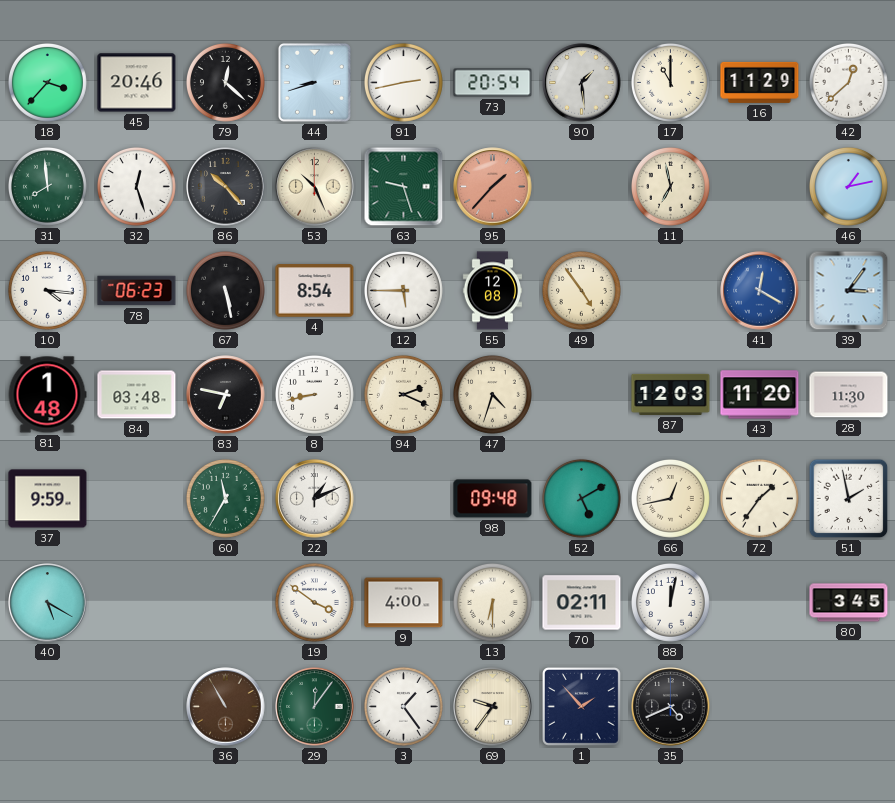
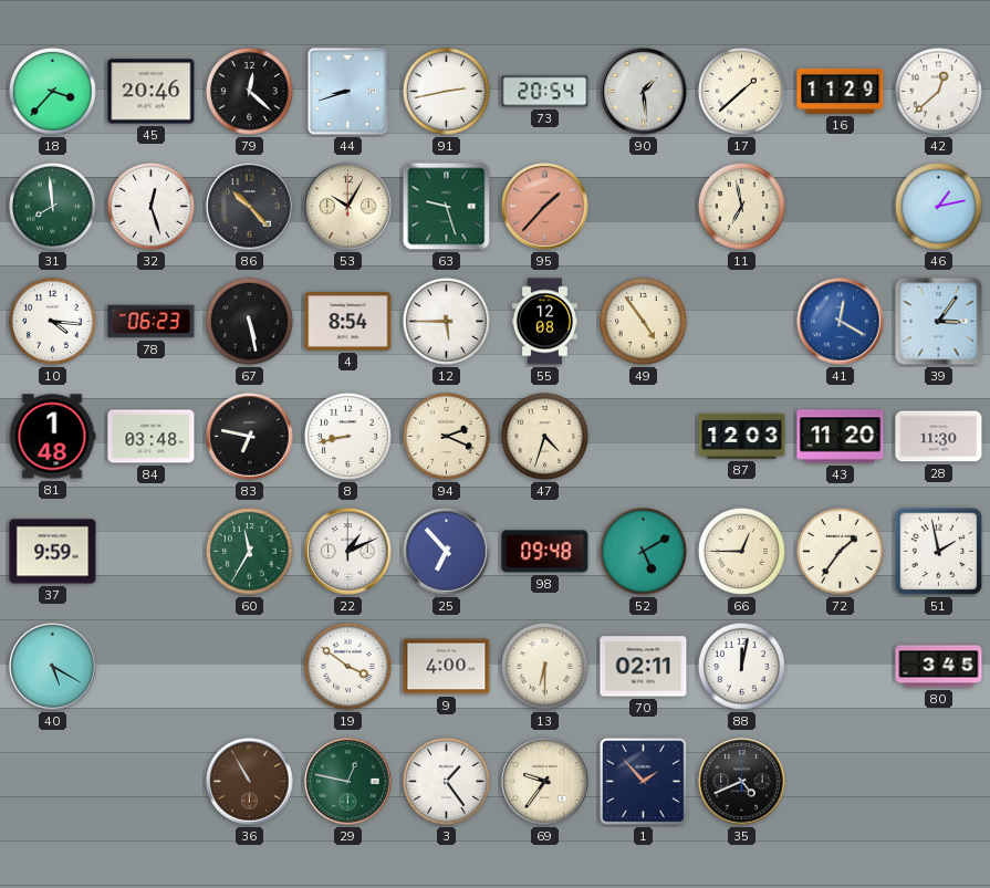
17: 11:00 -> 1:38
53: 10:26 -> 10:05
25: none -> 6:53
66: 12:43 -> 12:45
29: 12:06 -> 12:47
